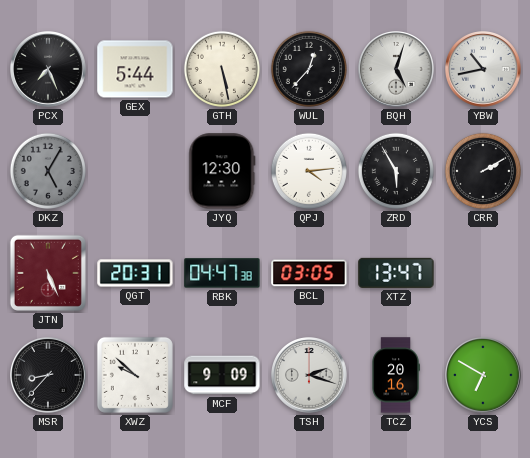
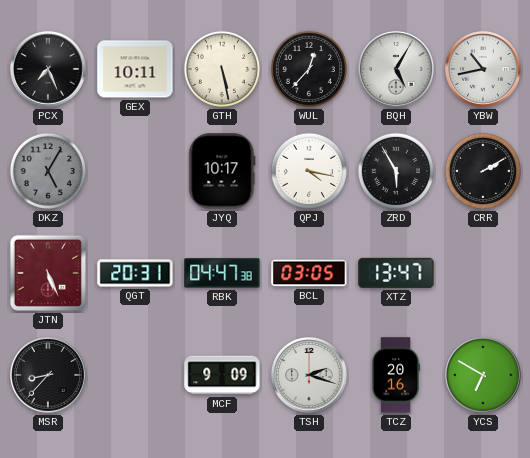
GEX: 5:44 -> 10:11
BQH: 5:03 -> 5:05
JYQ: 12:30 -> 10:17
QPJ: 4:14 -> 4:17
XWZ: 9:52 -> none
